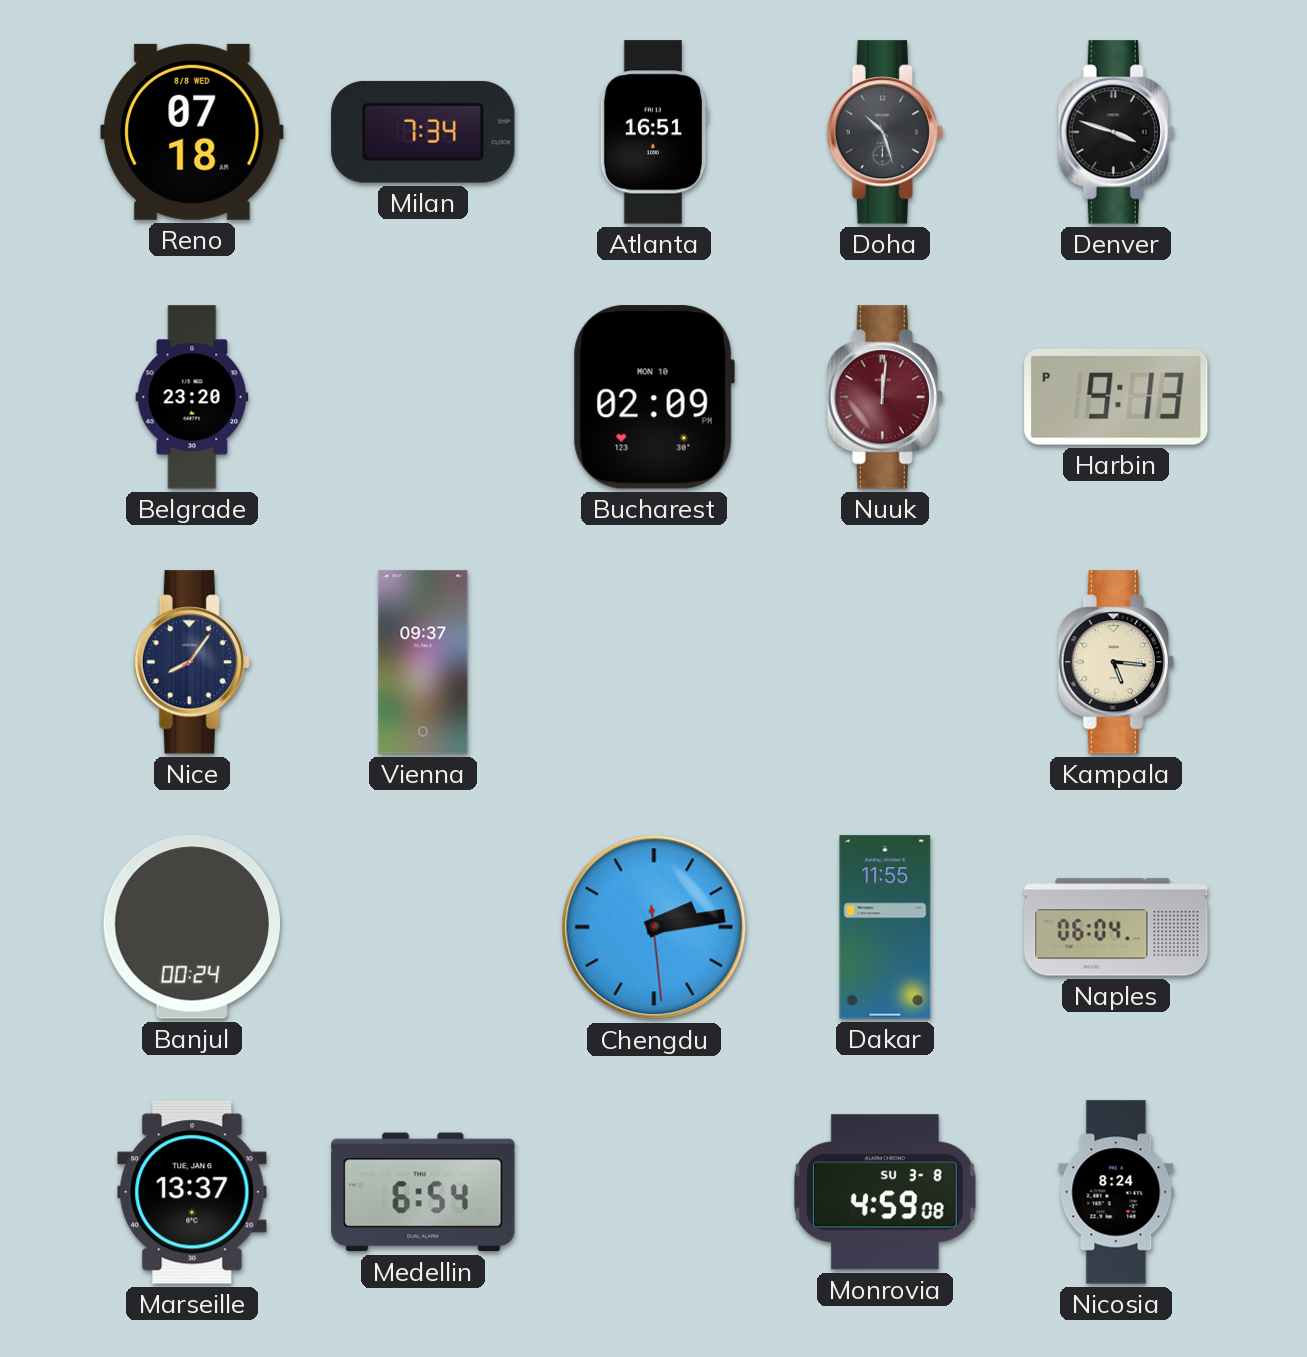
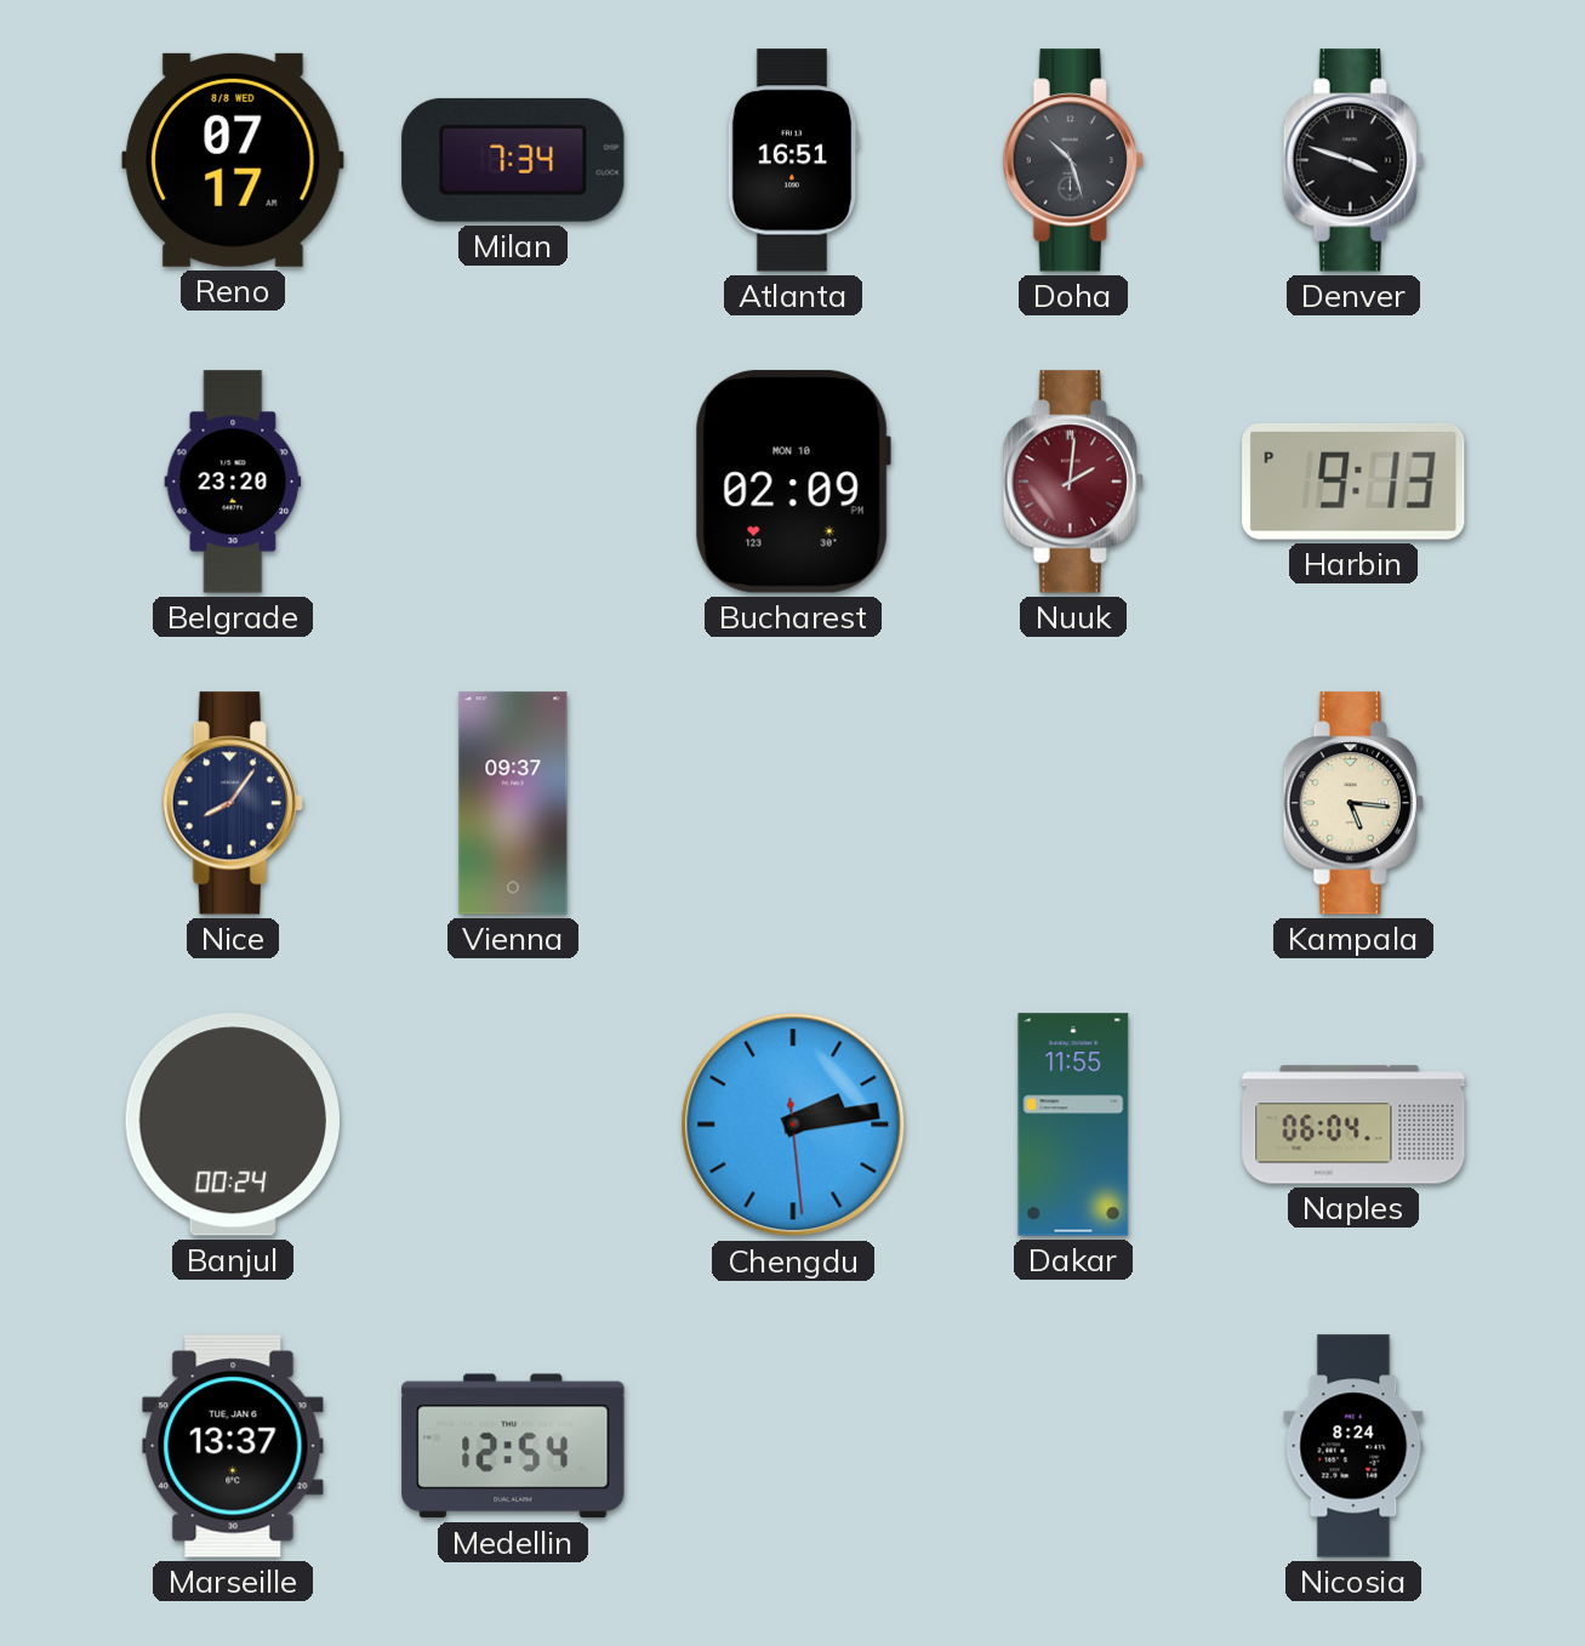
Reno: 07:18 -> 07:17
Nuuk: 12:01 -> 2:01
Medellin: 6:54 -> 12:54
Monrovia: 4:59 -> none
